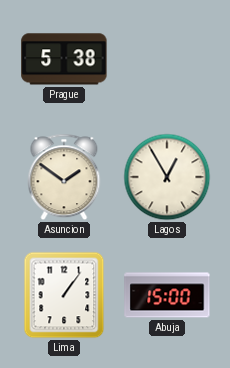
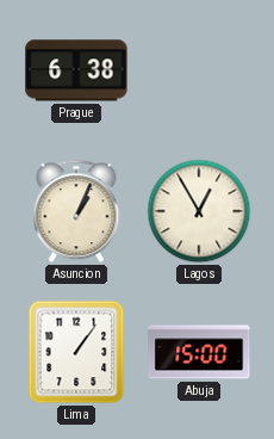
Prague: 5:38 -> 6:38
Asuncion: 1:51 -> 1:04
